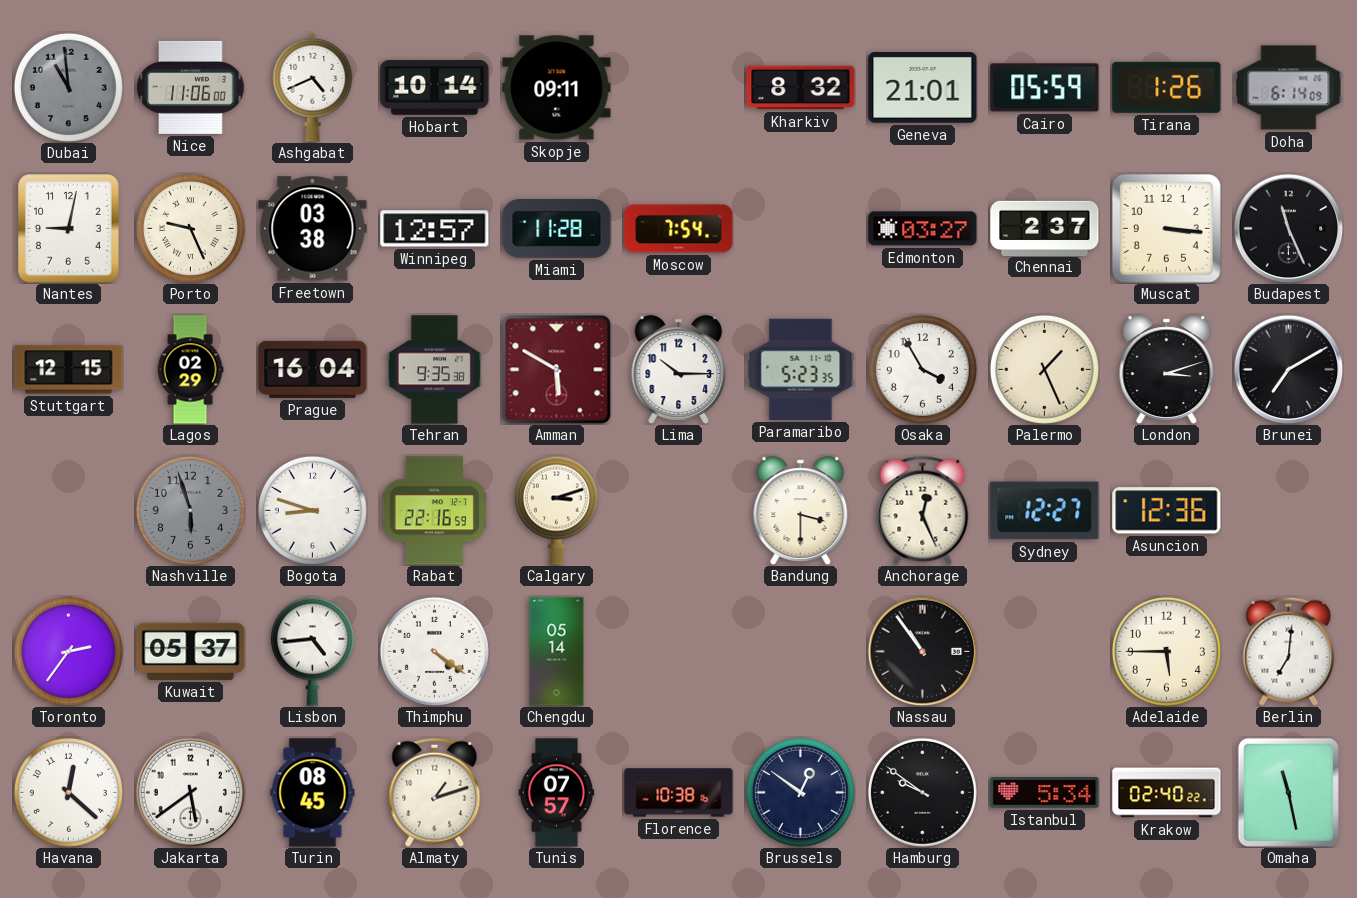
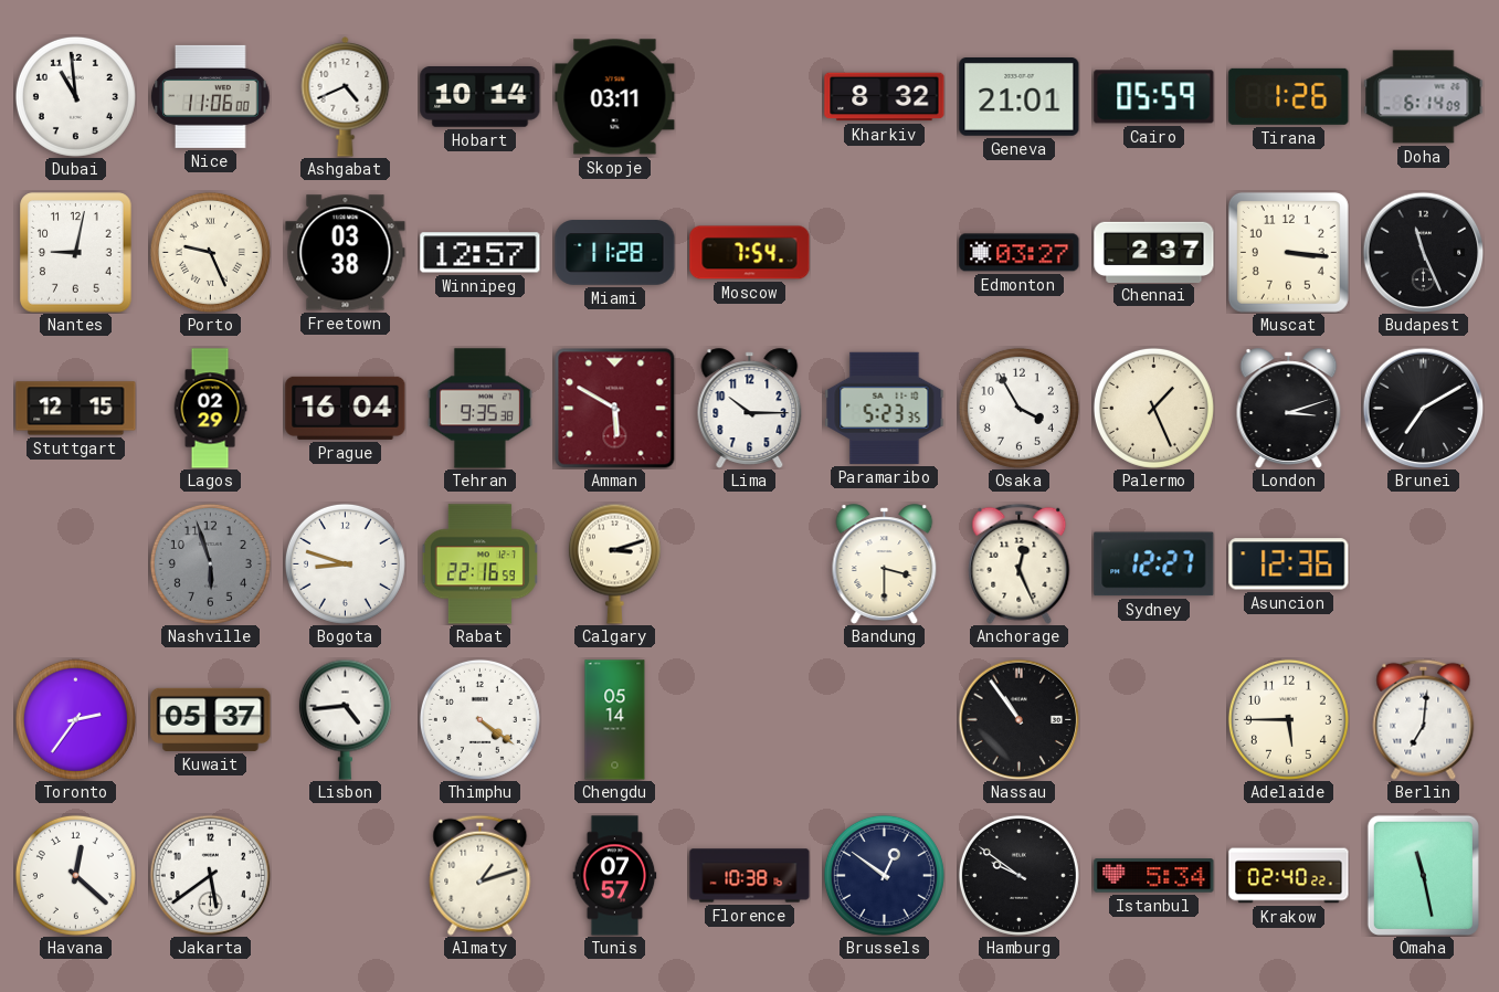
Dubai dial: grey -> white
Skopje: 09:11 -> 03:11
Turin: 08:45 -> none
